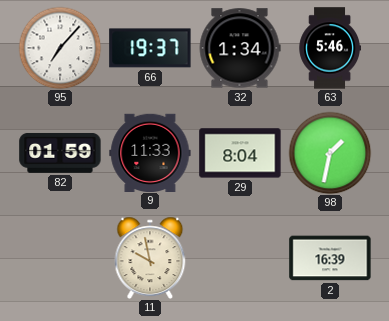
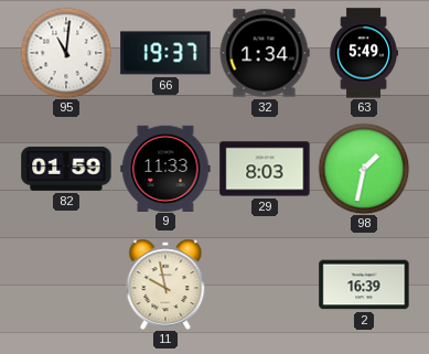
95: 7:07 -> 11:01
63: 5:46 -> 5:49
29: 8:04 -> 8:03
